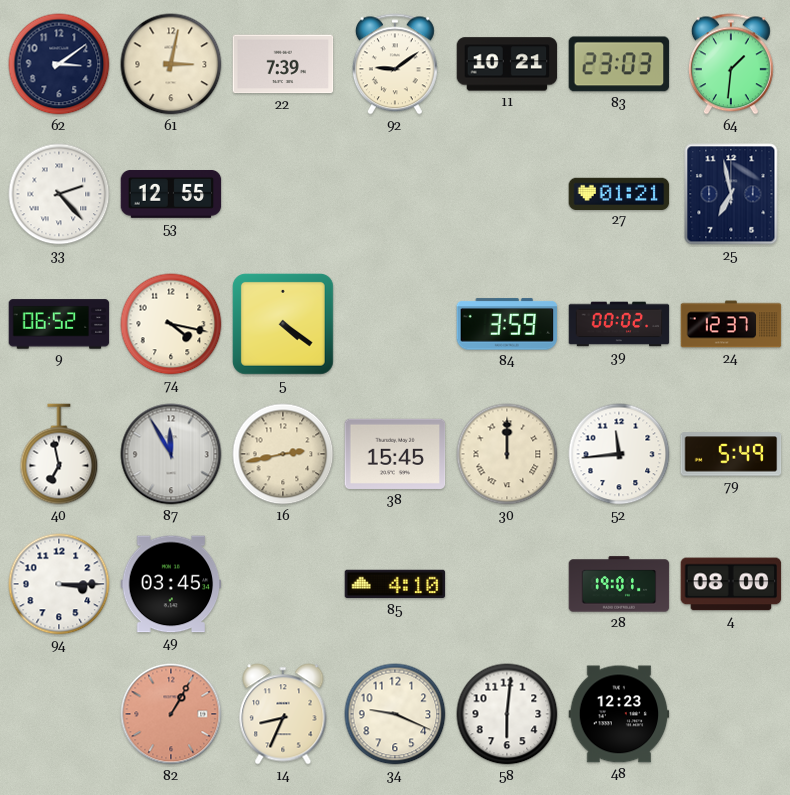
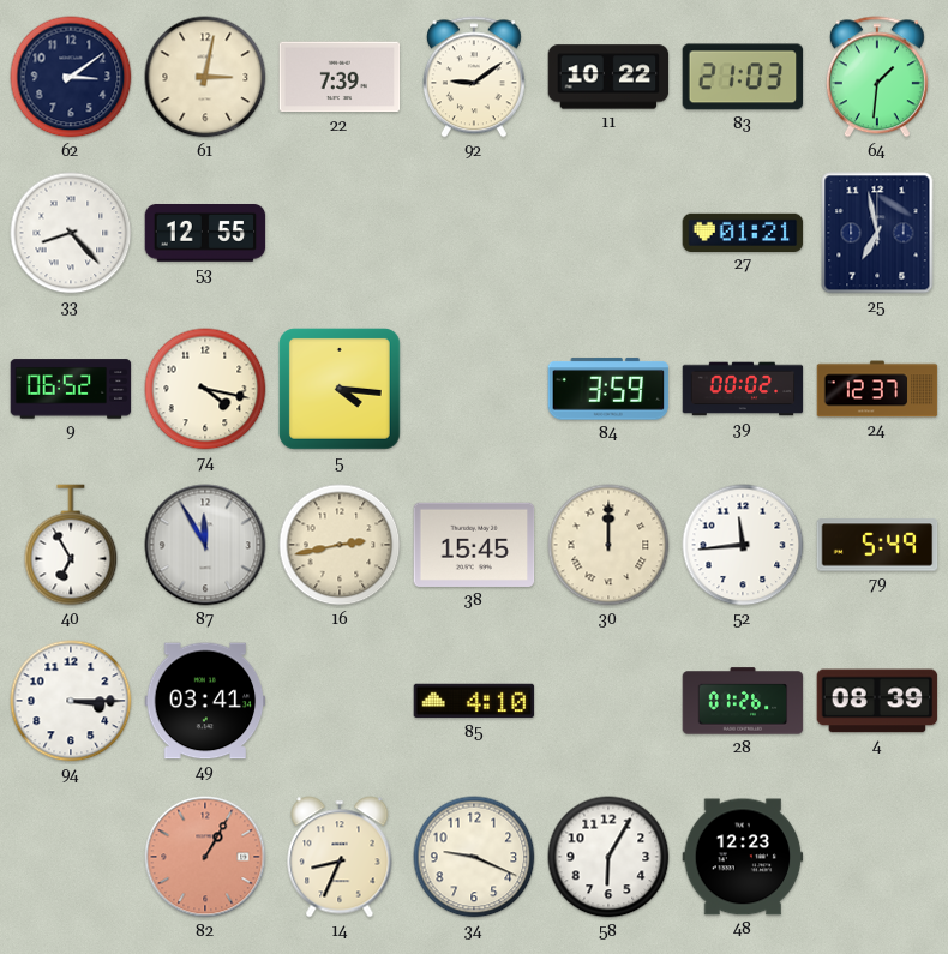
11: 10:21 -> 10:22
83: 23:03 -> 21:03
33: 2:23 -> 8:23
5: 4:21 -> 4:16
40: 6:58 -> 6:55
49: 03:45 -> 03:41
28: 19:01 -> 01:26
4: 08:00 -> 08:39
58: 6:01 -> 6:05
